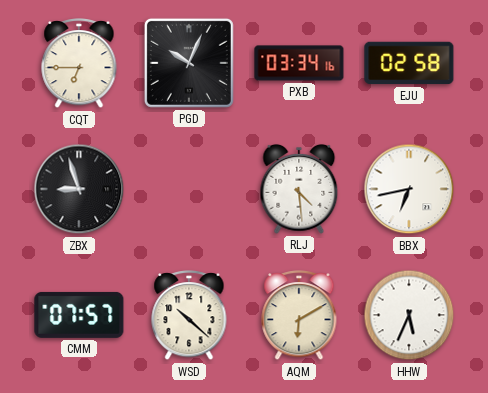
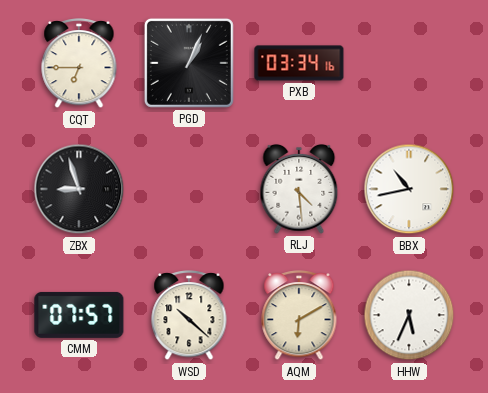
PGD: 10:04 -> 1:04
EJU: 02:58 -> none
BBX: 6:43 -> 10:43
